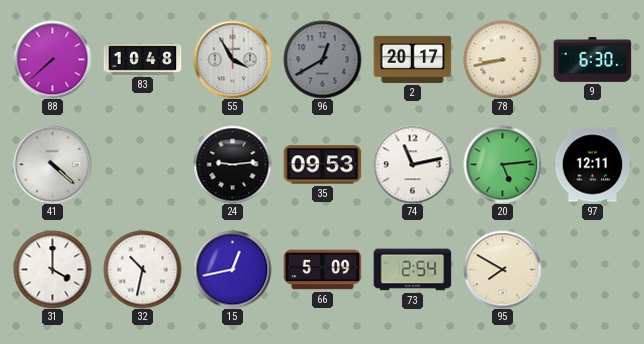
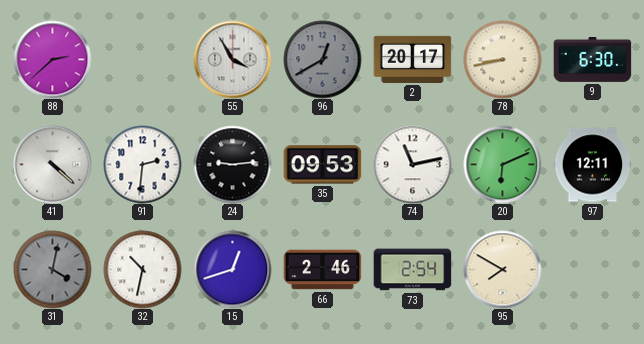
88: 7:38 -> 2:38
83: 10:48 -> none
91: none -> 2:31
20: 5:14 -> 6:11
31: 4:00 -> 4:02
31 dial: white -> grey
15: 12:43 -> 12:42
66: 5:09 -> 2:46
